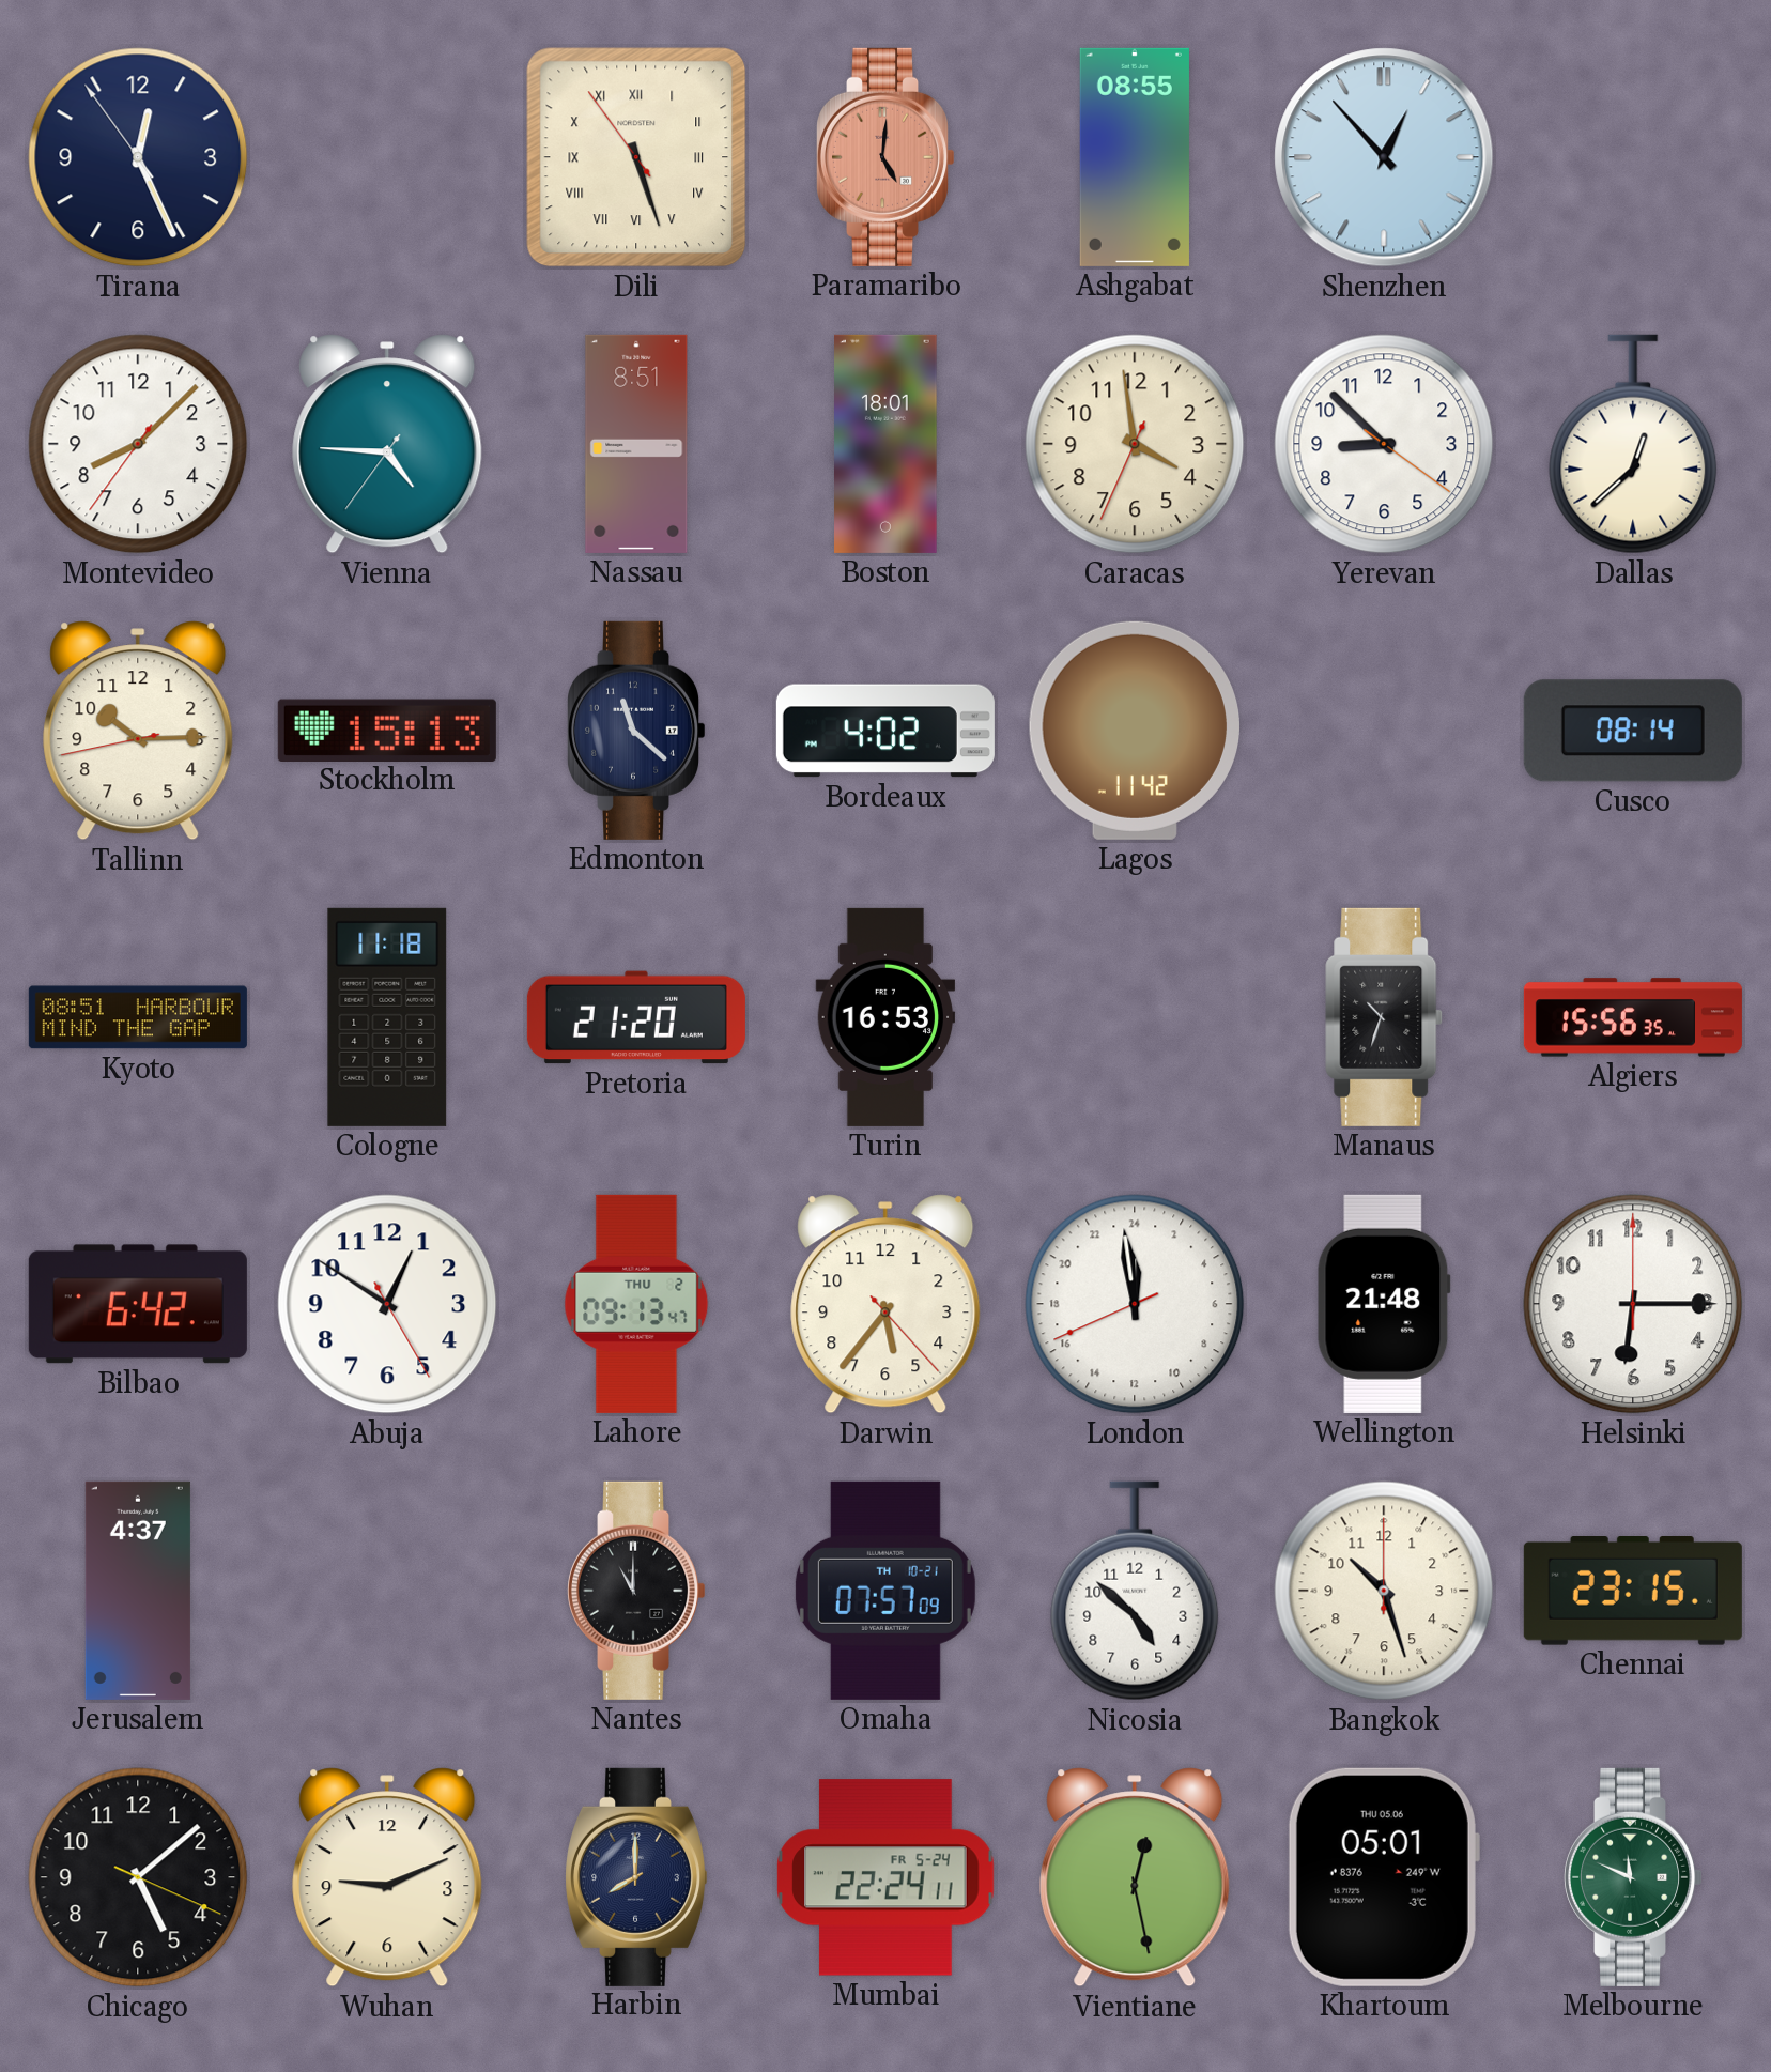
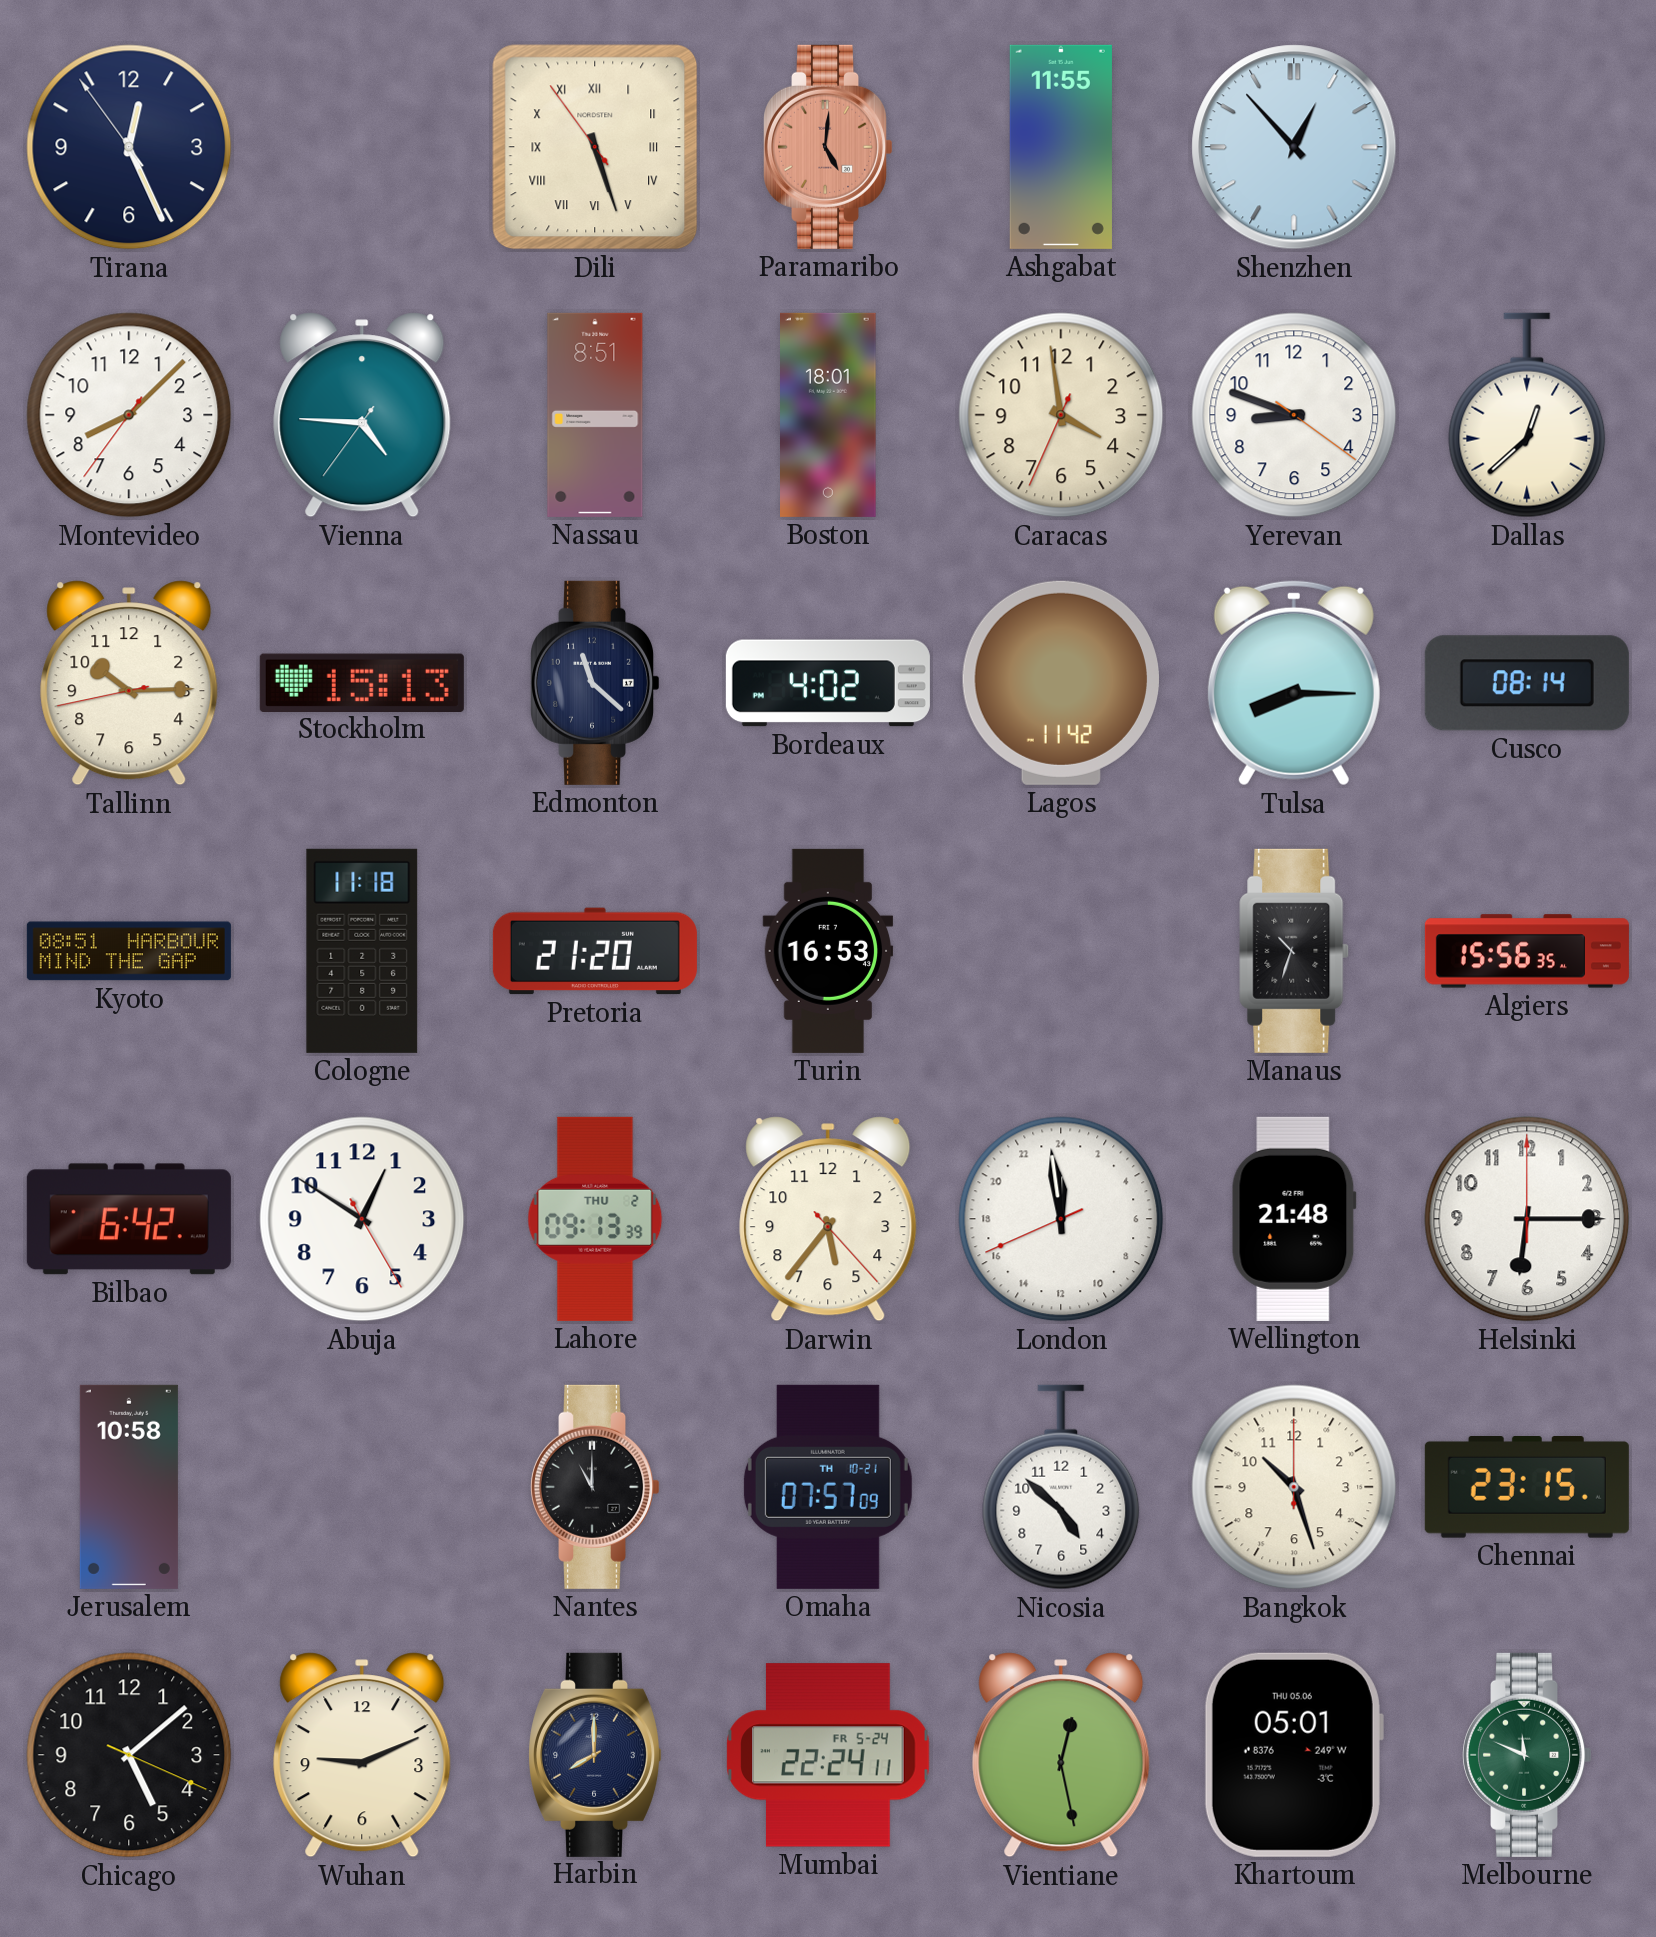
Ashgabat: 08:55 -> 11:55
Yerevan: 8:52 -> 8:48
Tulsa: none -> 8:15
Lahore: 09:13:47 -> 09:13:39
Jerusalem: 4:37 -> 10:58
